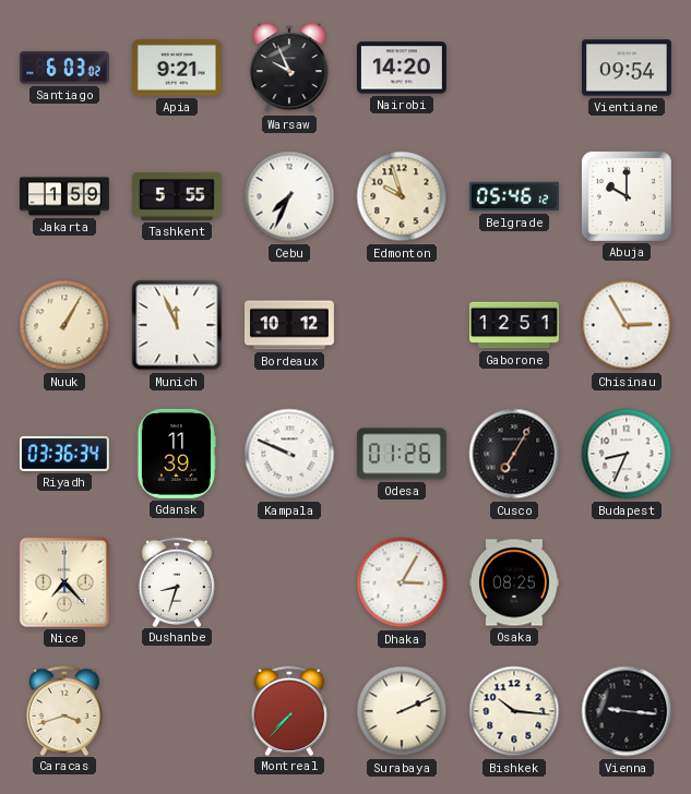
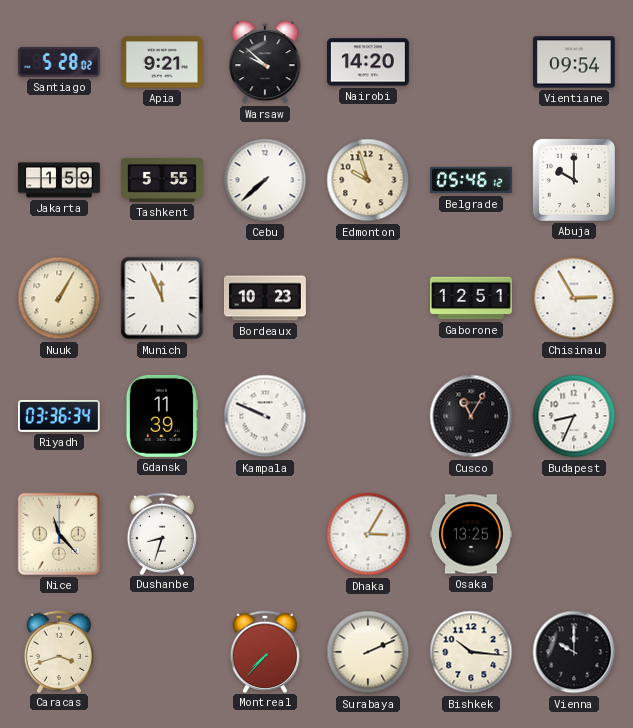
Santiago: 6:03 -> 5:28
Warsaw: 9:56 -> 9:52
Cebu: 7:34 -> 7:38
Bordeaux: 10:12 -> 10:23
Odesa: 01:26 -> none
Cusco: 7:05 -> 11:05
Nice: 7:23 -> 11:23
Osaka: 08:25 -> 13:25
Vienna: 9:16 -> 10:00
